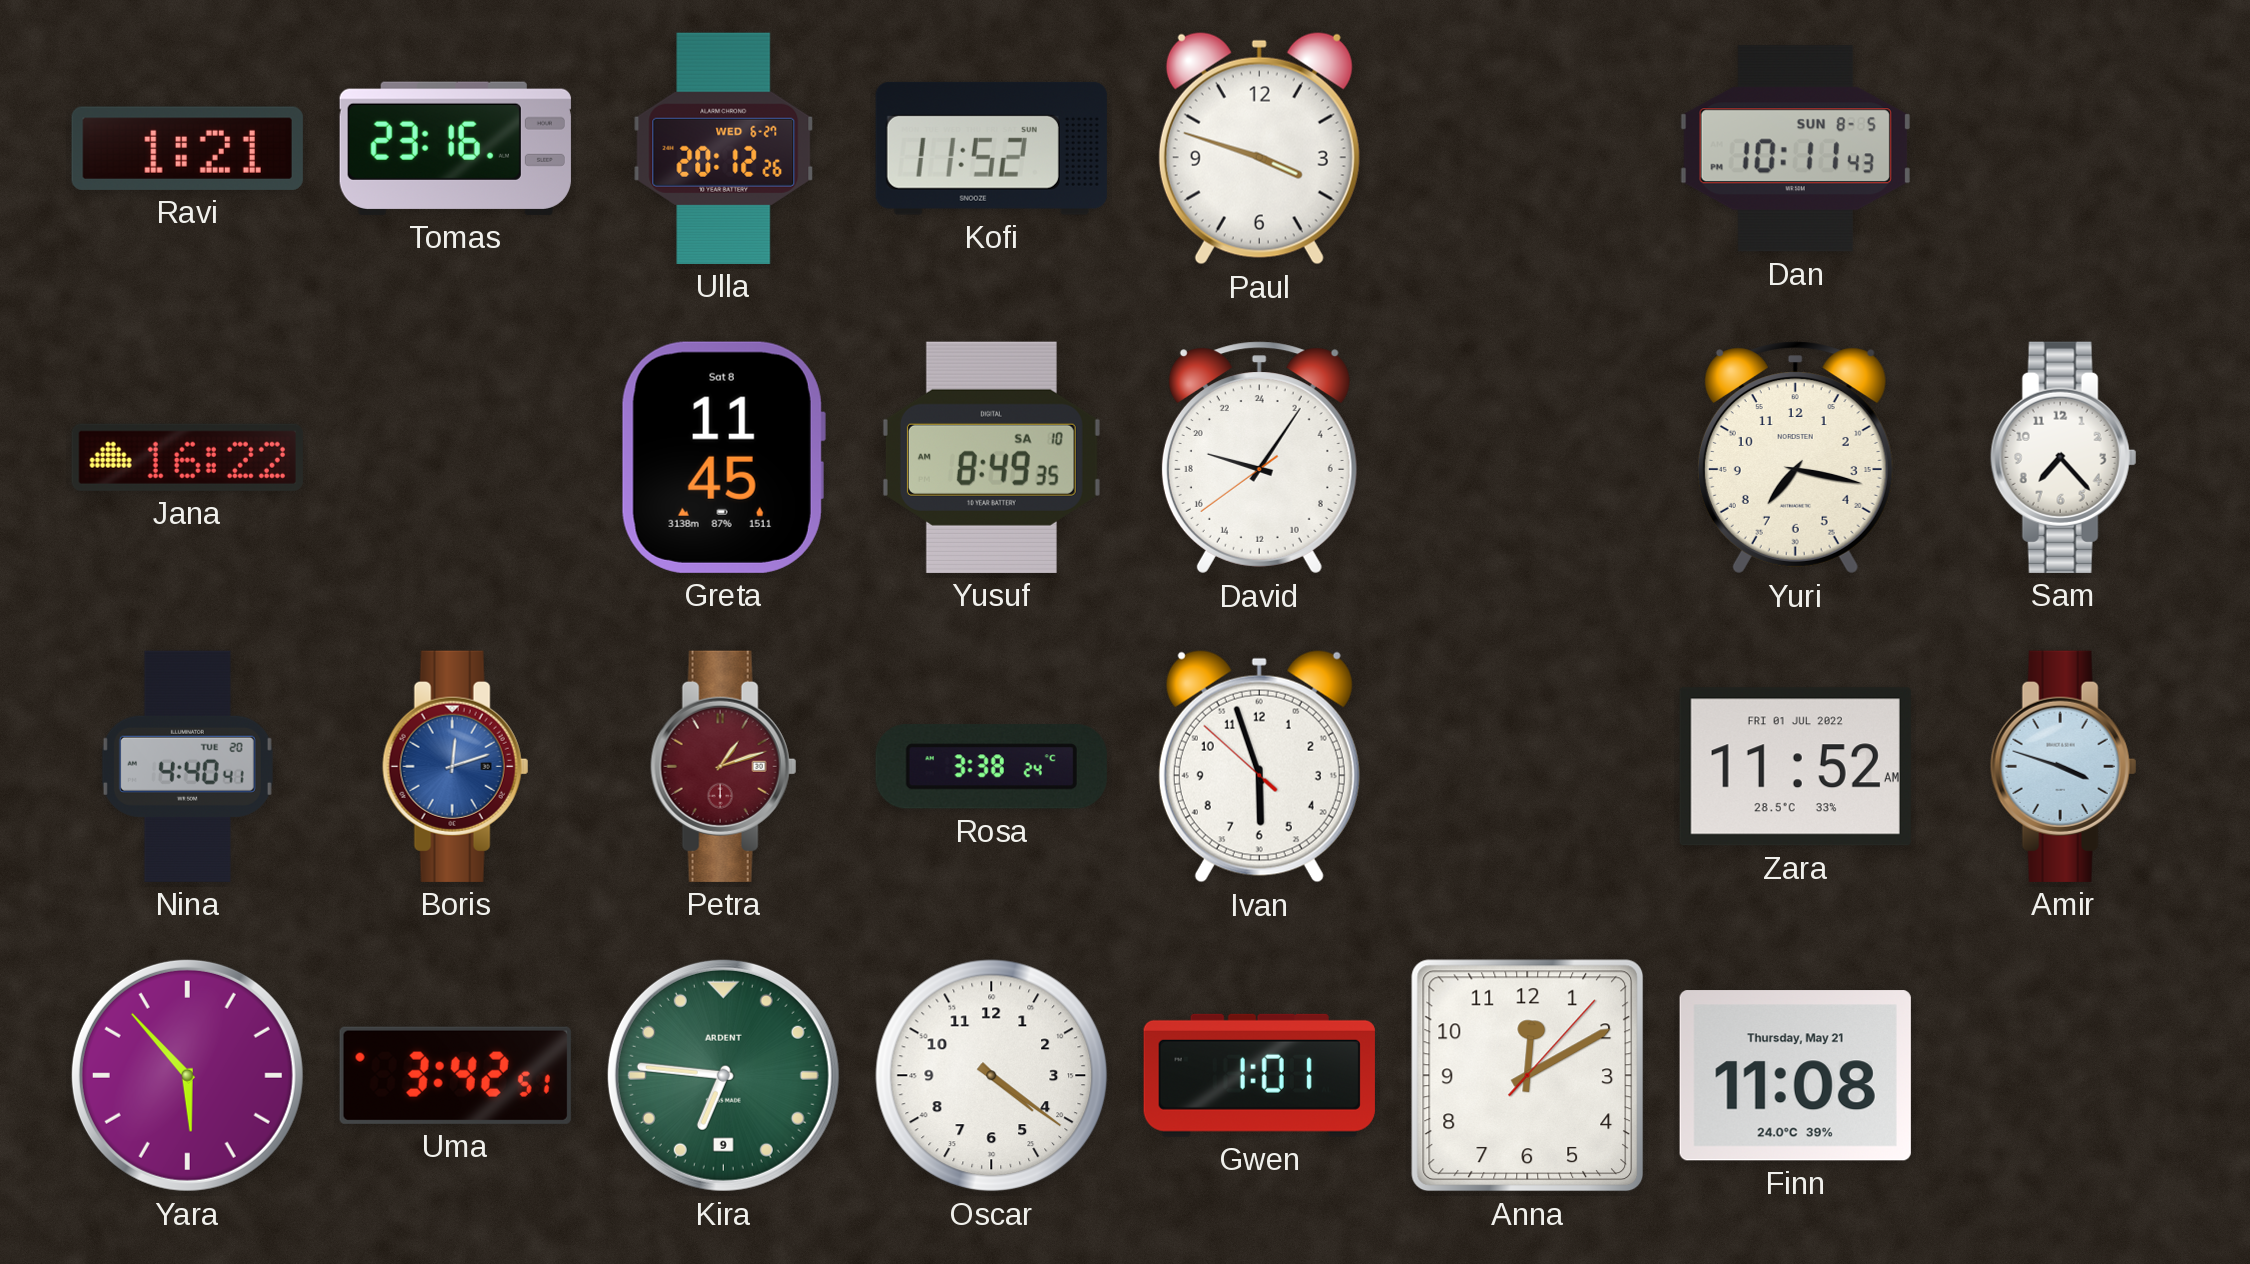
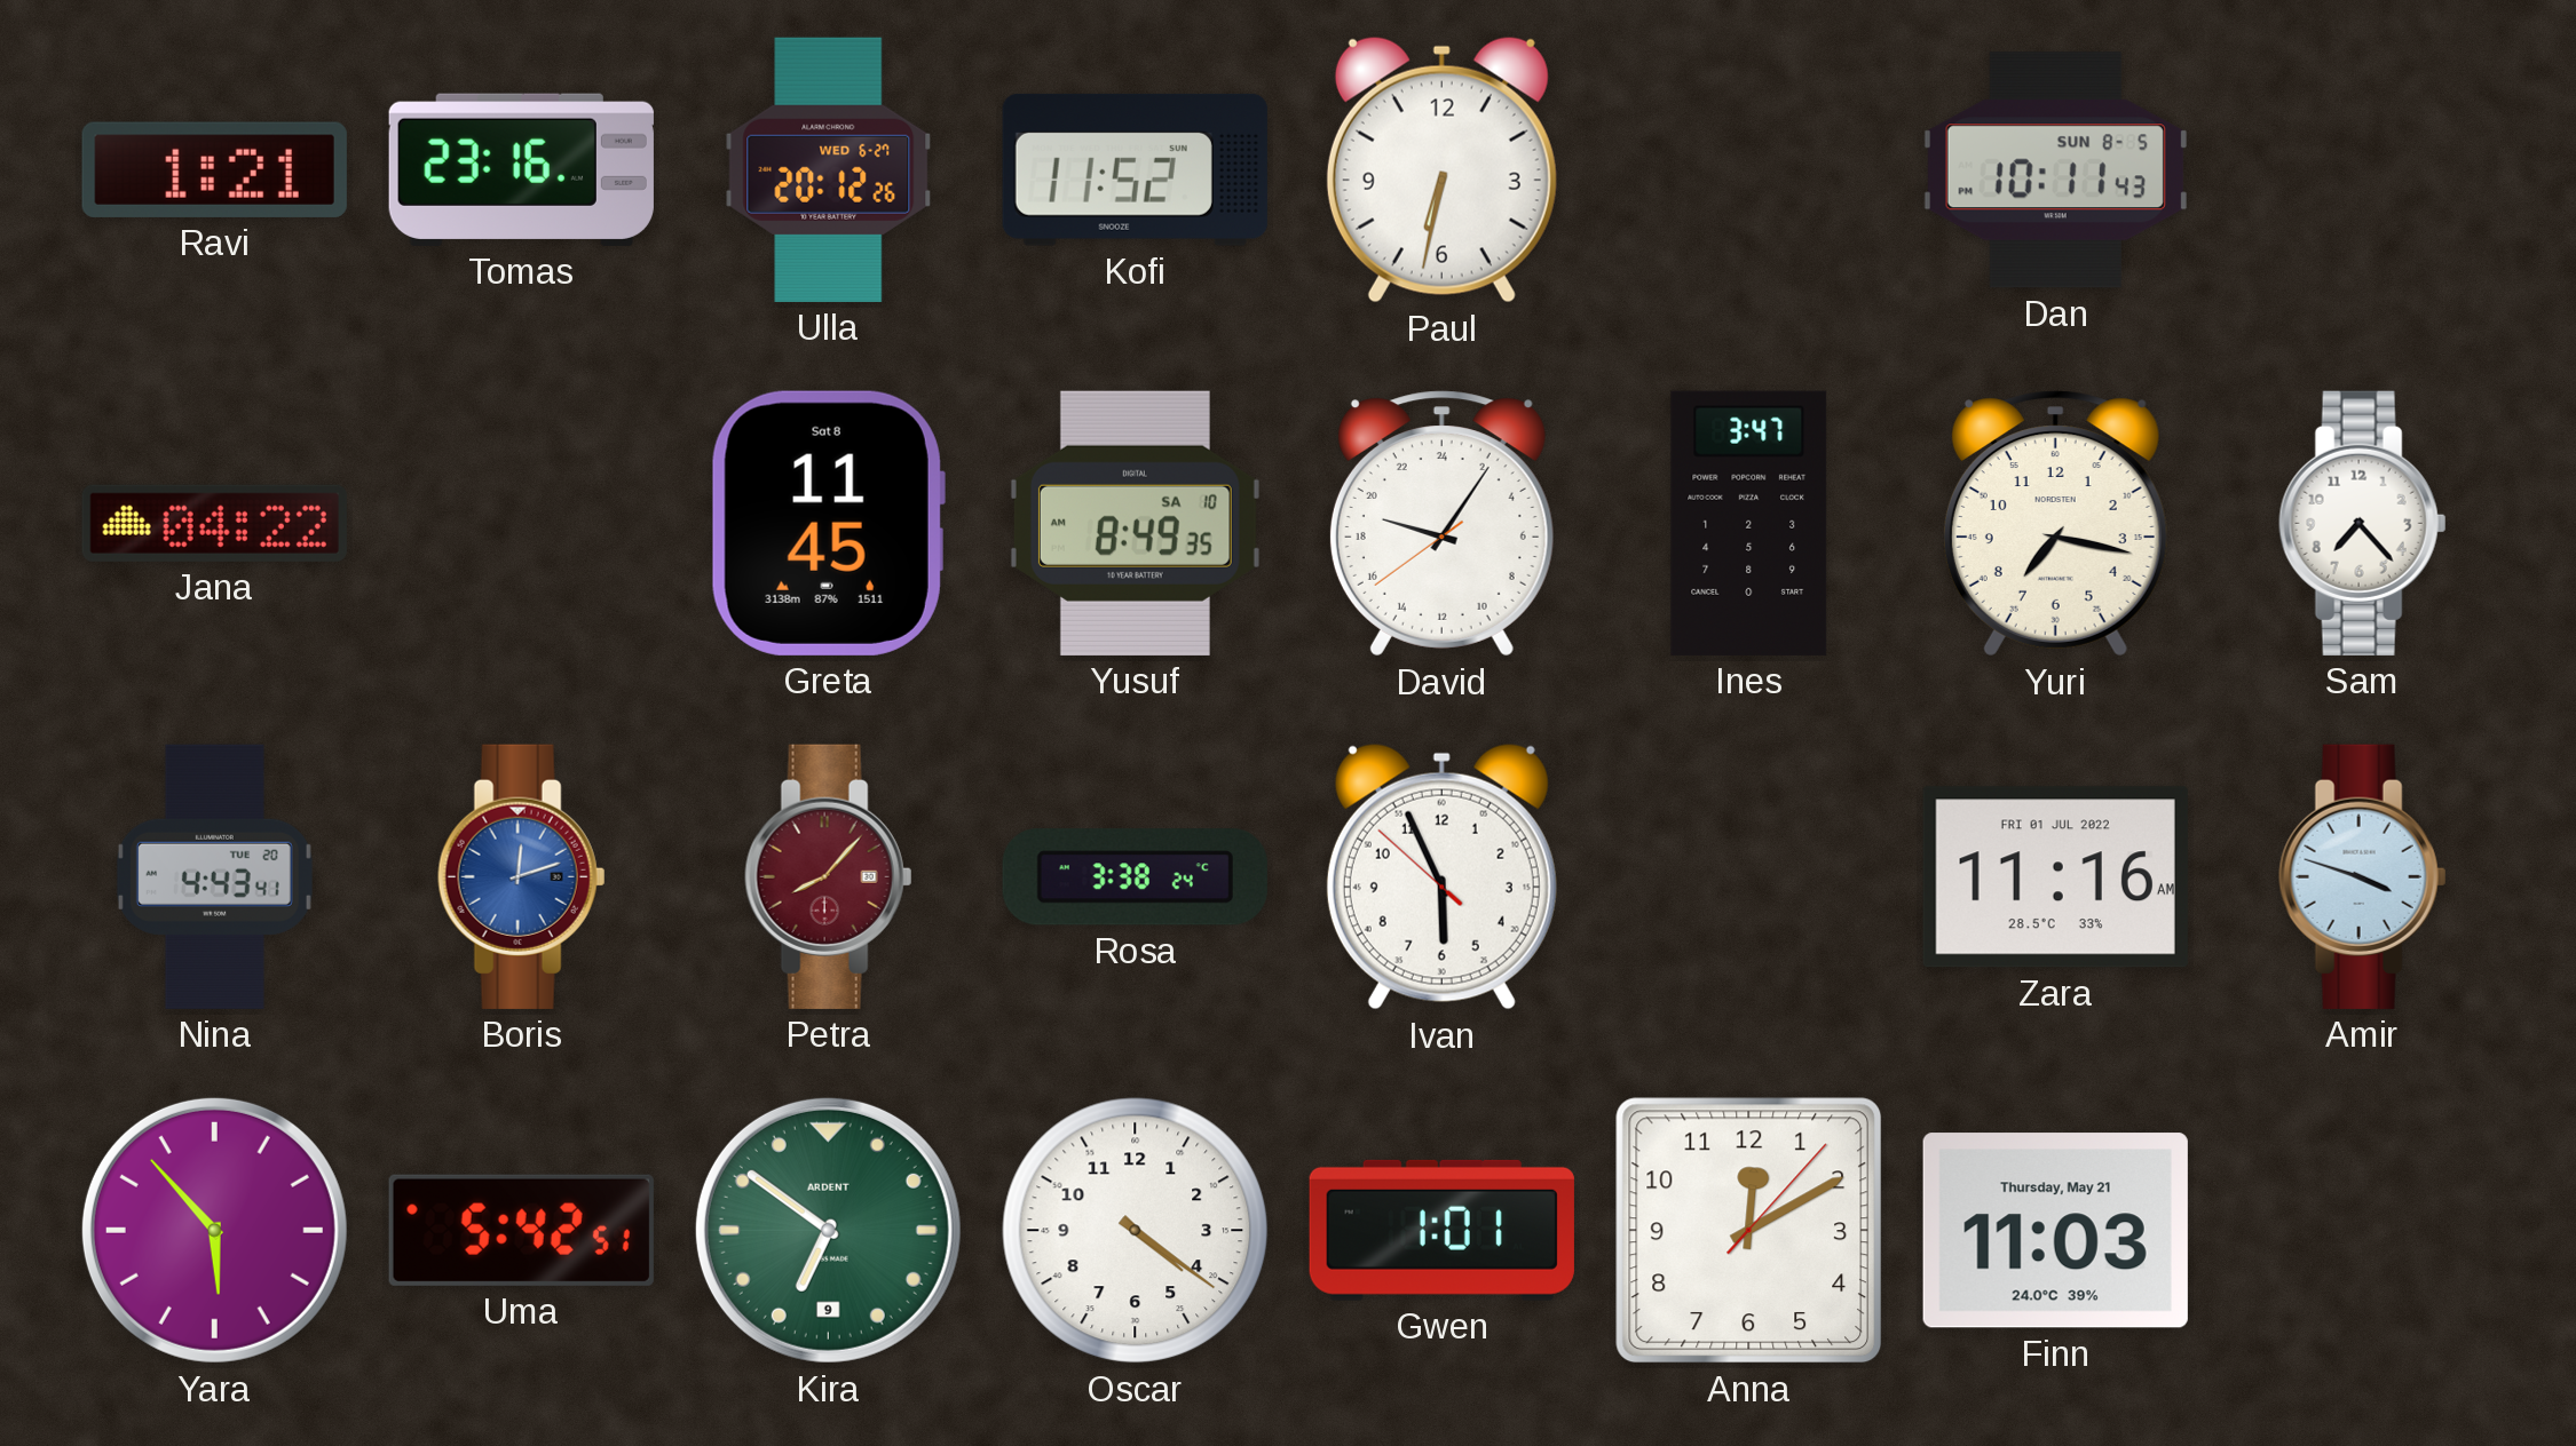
Paul: 3:48 -> 6:32
Jana: 16:22 -> 04:22
Ines: none -> 3:47
Nina: 4:40 -> 4:43
Petra: 1:12 -> 8:07
Ivan: 5:56 -> 5:55
Zara: 11:52 -> 11:16
Uma: 3:42 -> 5:42
Kira: 6:46 -> 6:51
Finn: 11:08 -> 11:03
